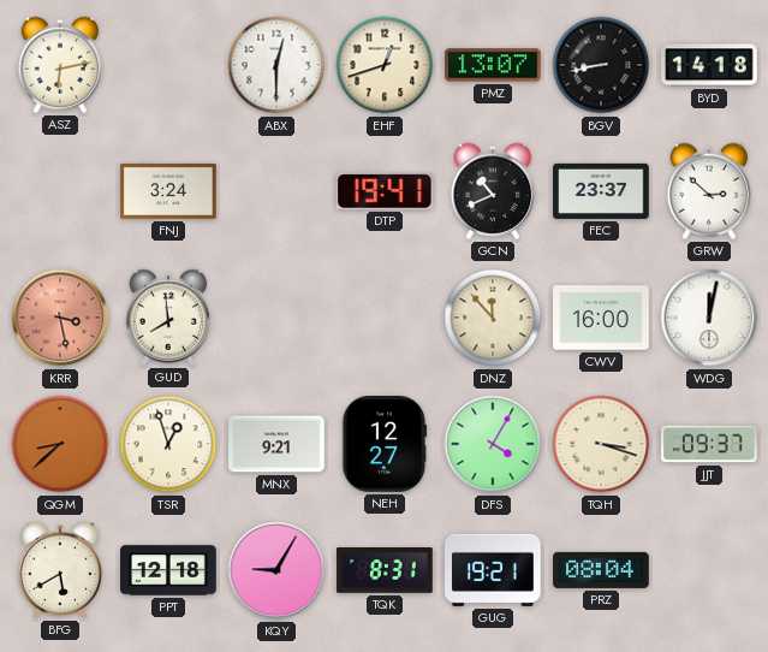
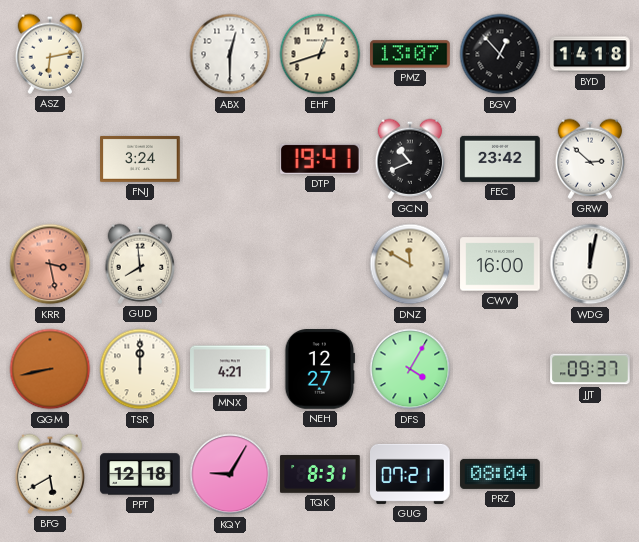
BGV: 8:43 -> 12:53
FEC: 23:37 -> 23:42
DNZ: 11:53 -> 11:50
QGM: 8:38 -> 8:43
TSR: 12:57 -> 12:00
MNX: 9:21 -> 4:21
TQH: 3:18 -> none
GUG: 19:21 -> 07:21
